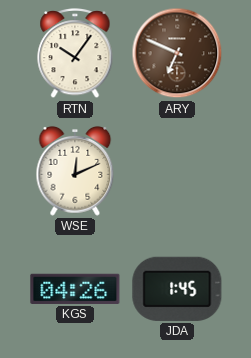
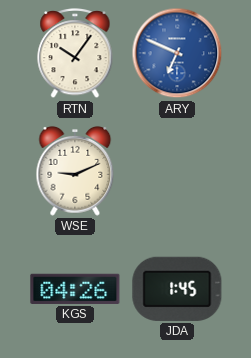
ARY dial: brown -> blue
WSE: 12:11 -> 9:11
